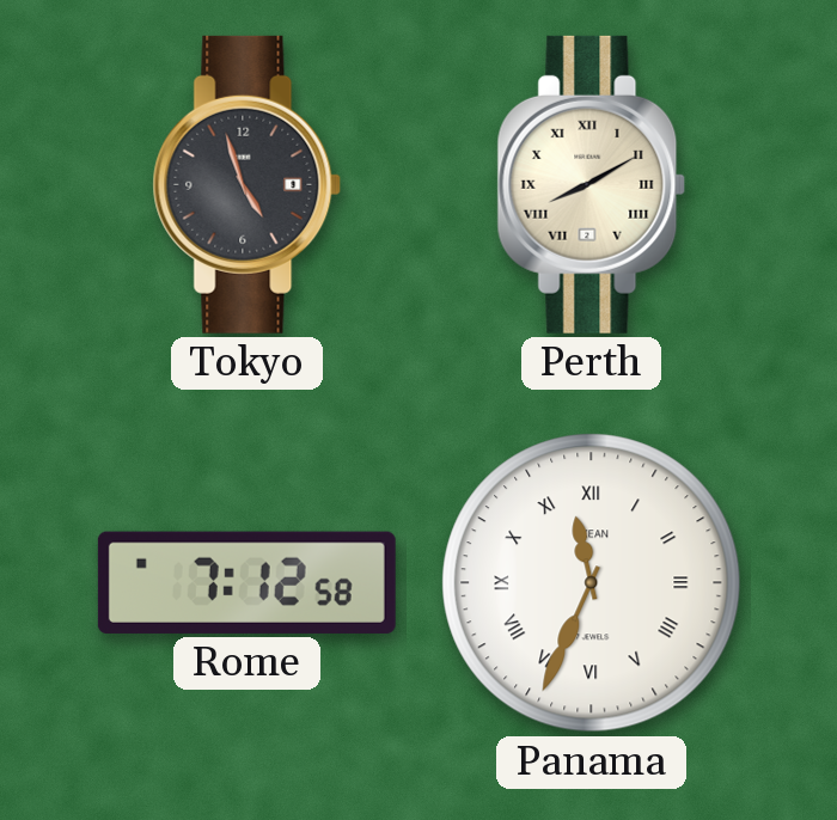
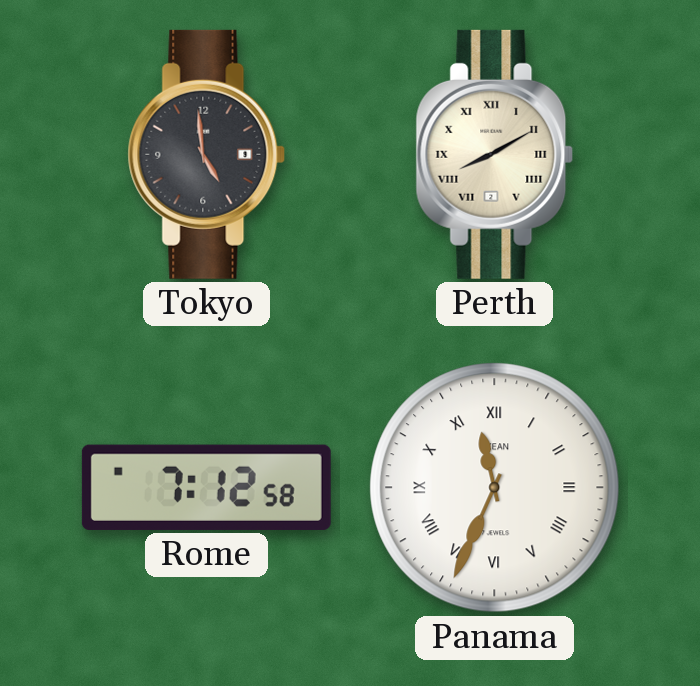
Tokyo: 4:57 -> 4:59
